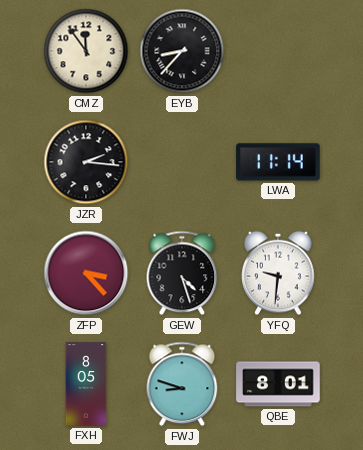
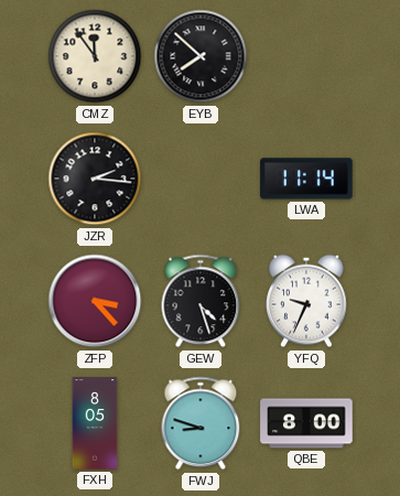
EYB: 8:37 -> 7:52
YFQ: 9:31 -> 9:34
QBE: 8:01 -> 8:00
